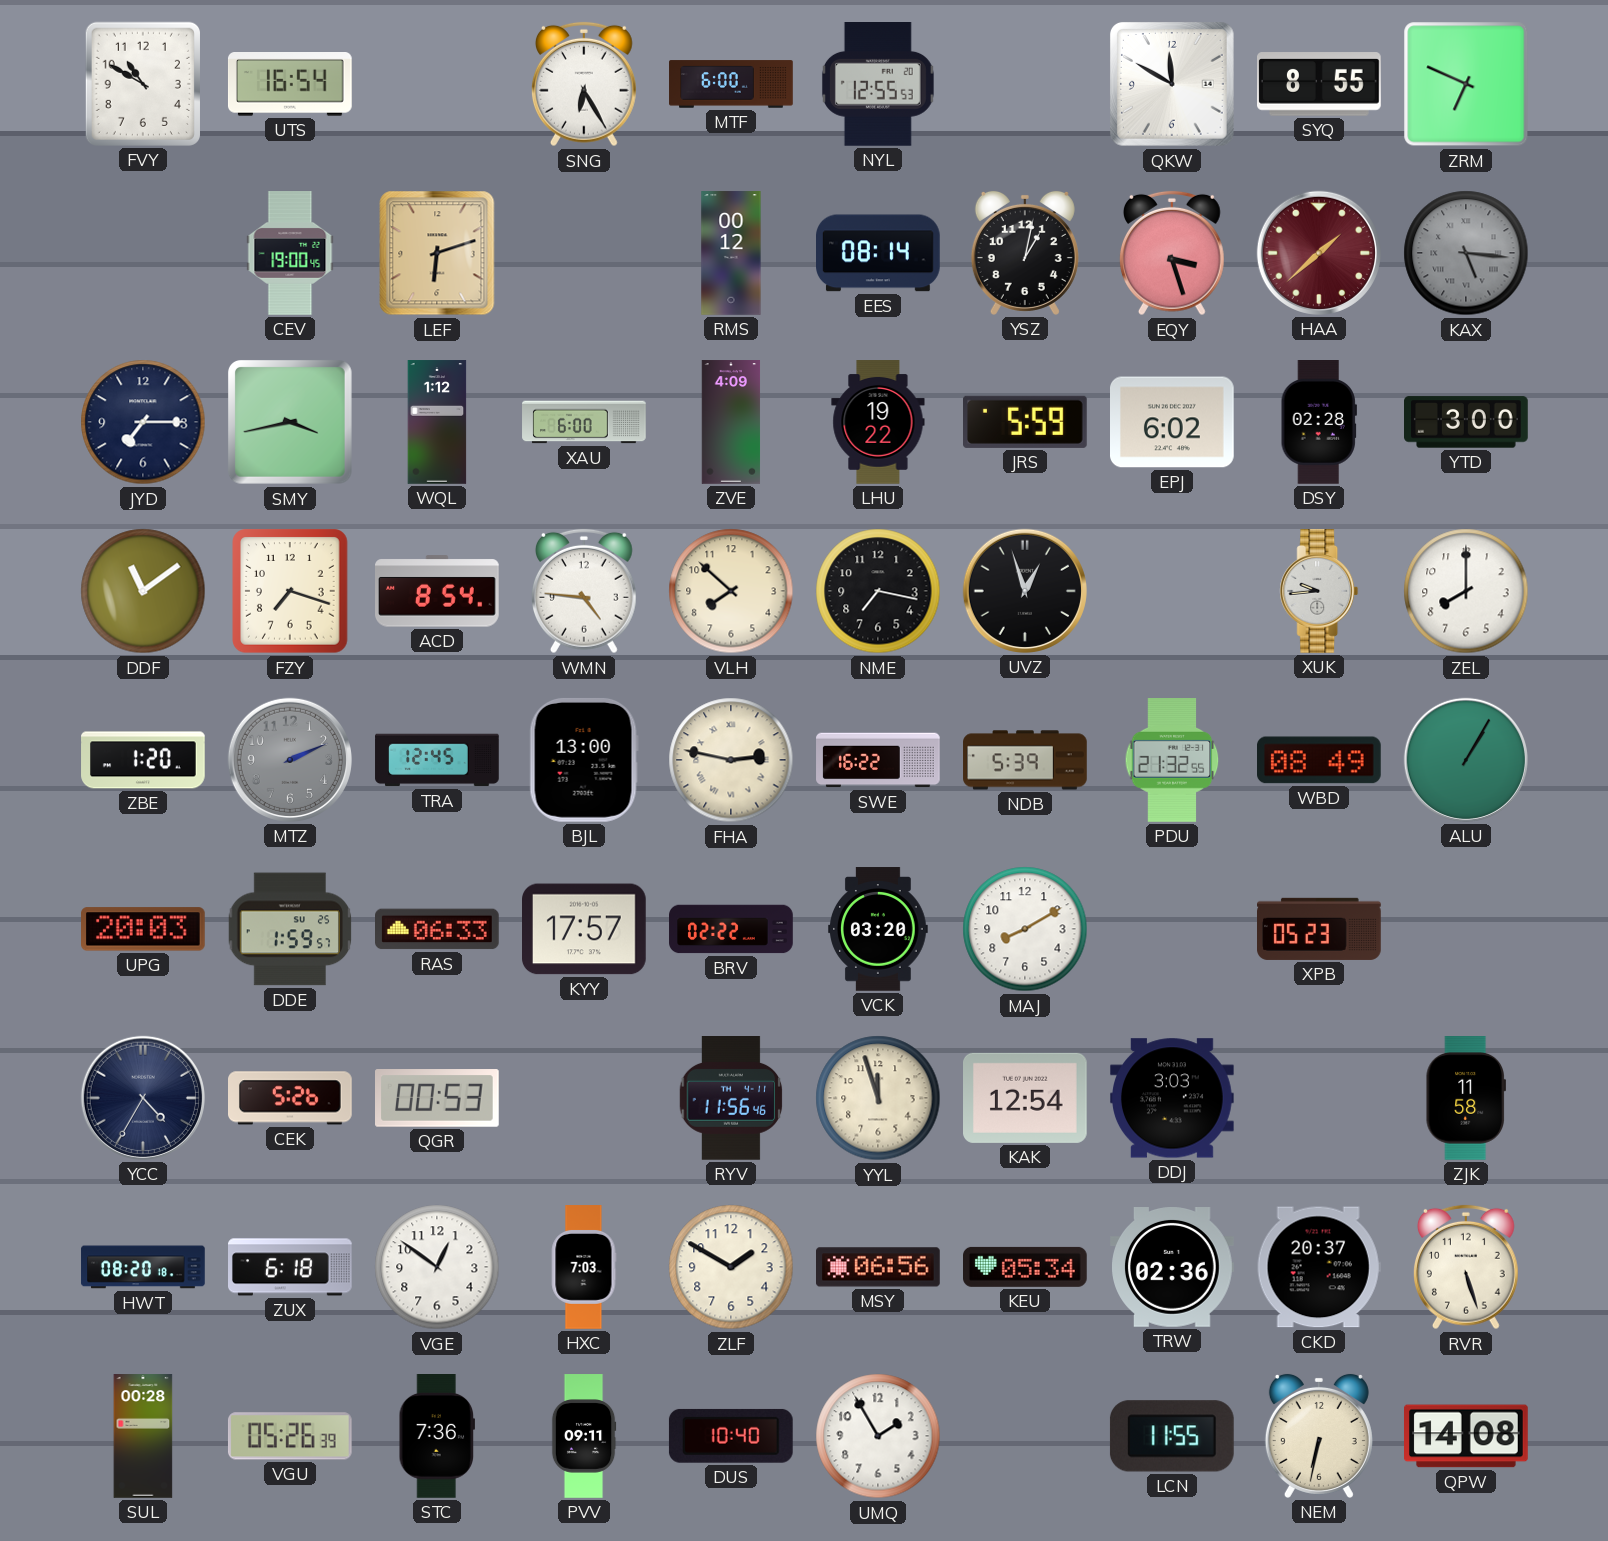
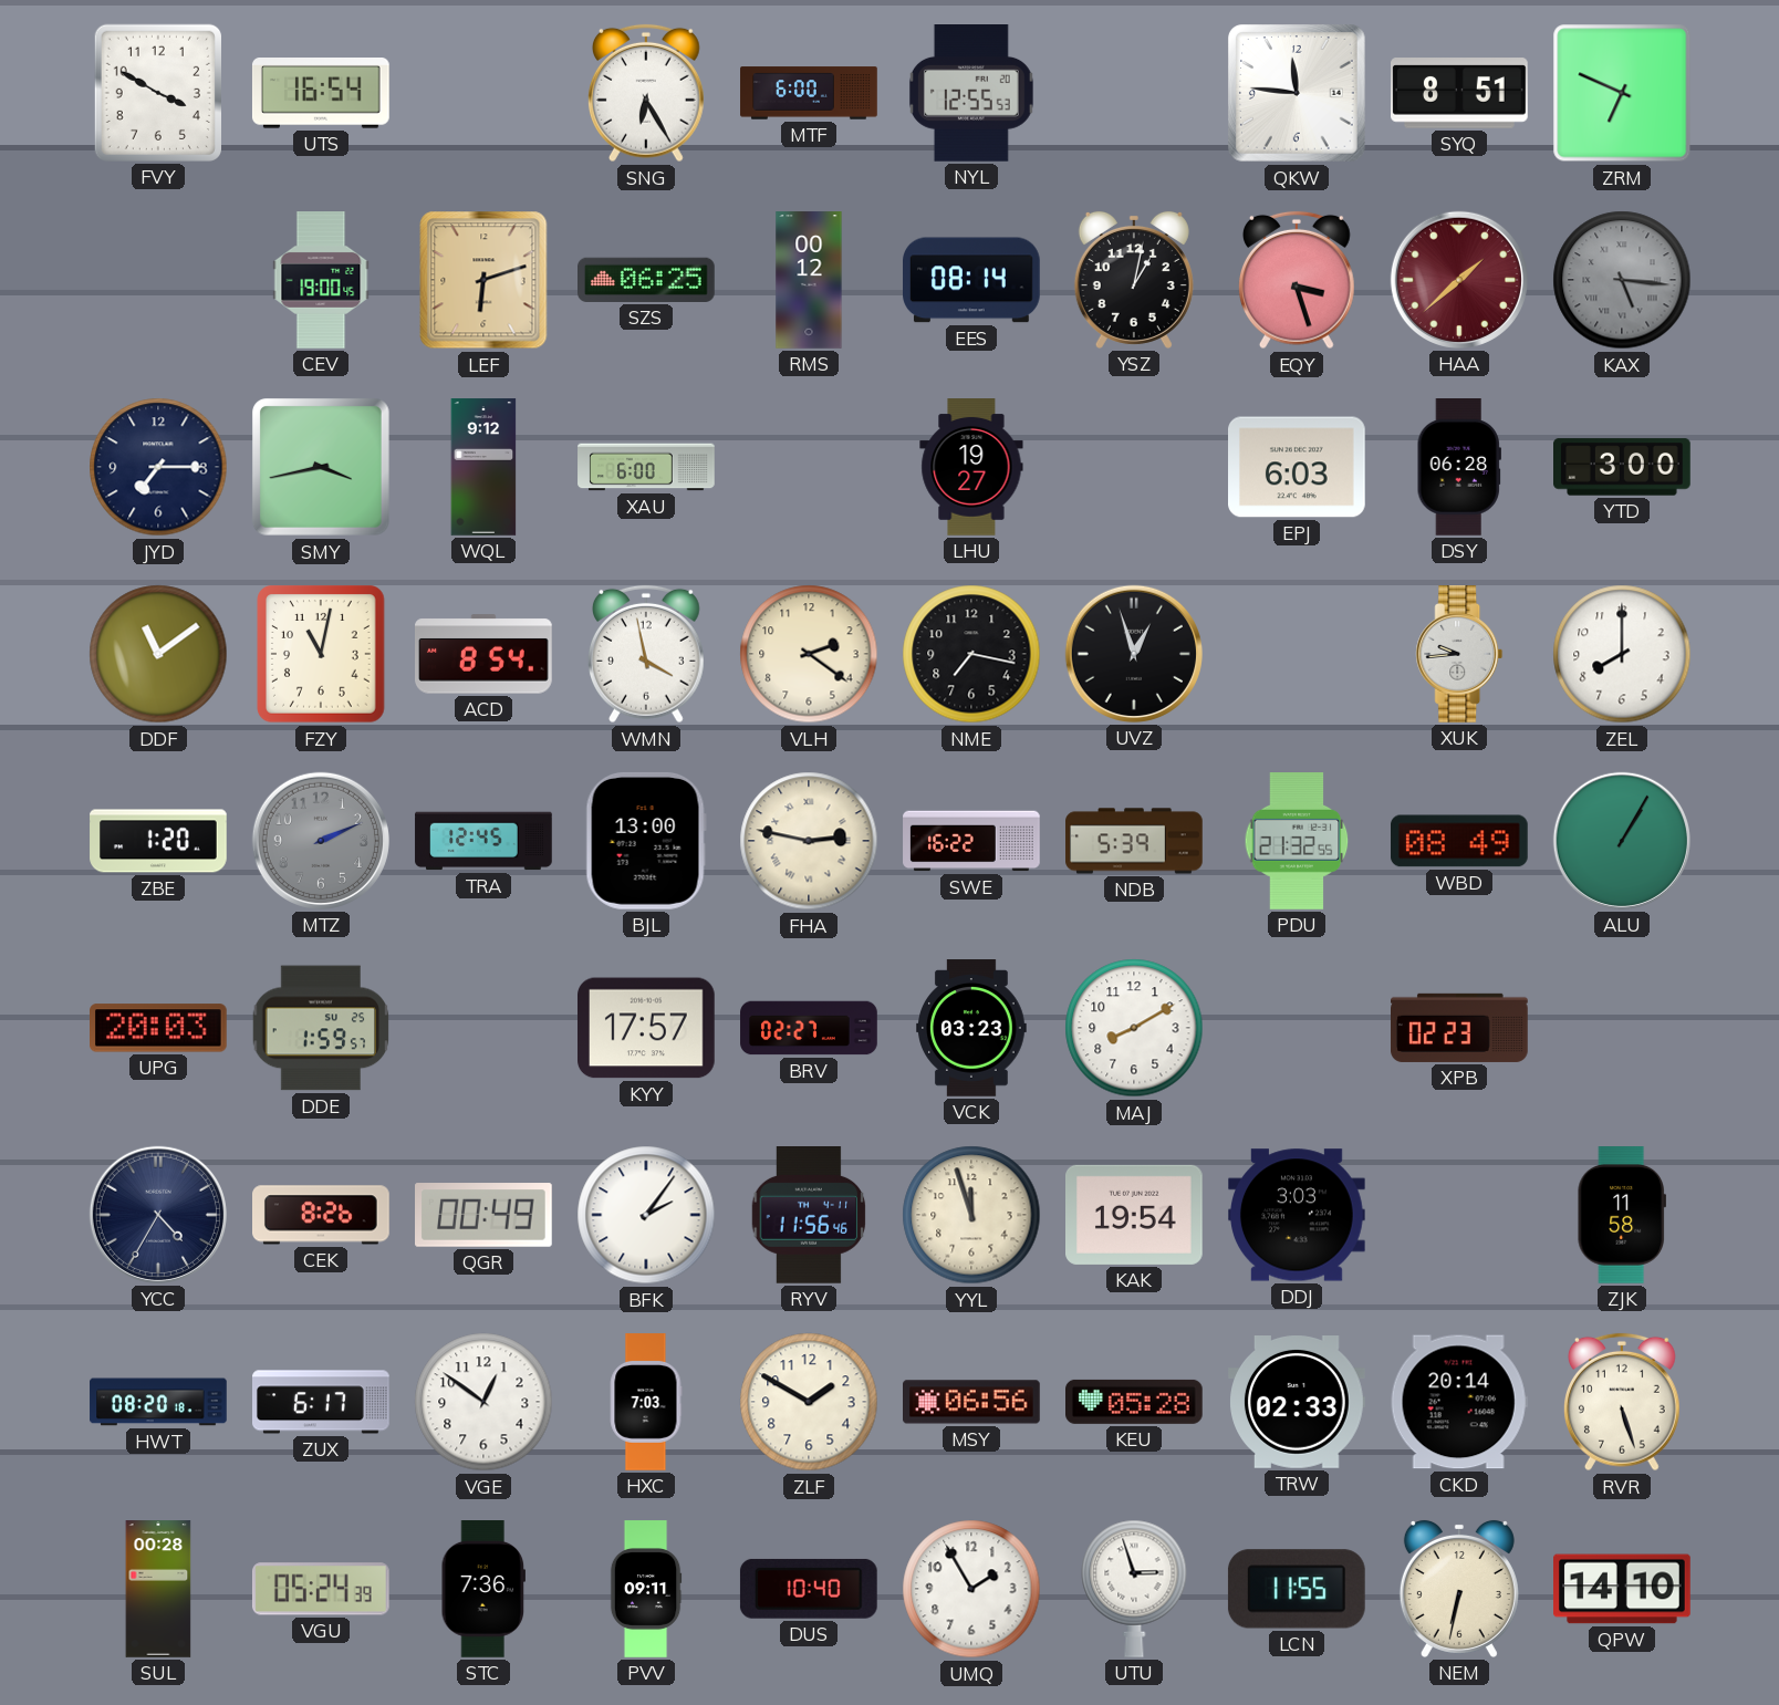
FVY: 10:50 -> 3:50
QKW: 11:50 -> 11:46
SYQ: 8:55 -> 8:51
SZS: none -> 06:25
WQL: 1:12 -> 9:12
ZVE: 4:09 -> none
LHU: 19:22 -> 19:27
JRS: 5:59 -> none
EPJ: 6:02 -> 6:03
DSY: 02:28 -> 06:28
FZY: 7:18 -> 11:02
WMN: 4:46 -> 3:58
VLH: 7:52 -> 2:21
RAS: 06:33 -> none
BRV: 02:22 -> 02:27
VCK: 03:20 -> 03:23
XPB: 05:23 -> 02:23
CEK: 5:26 -> 8:26
QGR: 00:53 -> 00:49
BFK: none -> 2:06
KAK: 12:54 -> 19:54
ZUX: 6:18 -> 6:17
KEU: 05:34 -> 05:28
TRW: 02:36 -> 02:33
CKD: 20:37 -> 20:14
VGU: 05:26 -> 05:24
UTU: none -> 2:57
QPW: 14:08 -> 14:10
